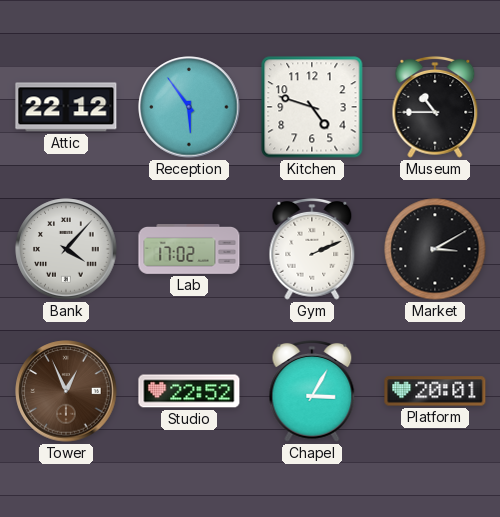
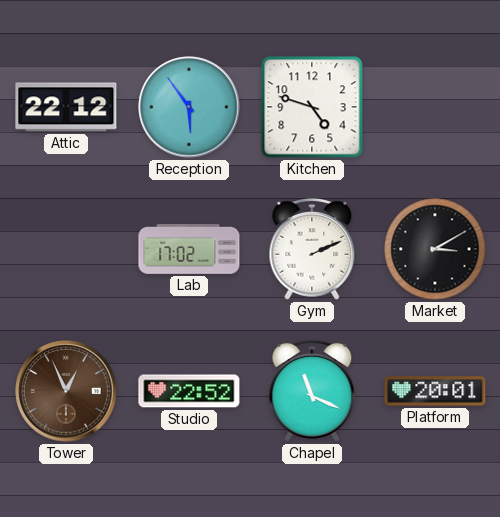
Museum: 10:45 -> none
Bank: 4:07 -> none
Chapel: 3:05 -> 11:19
